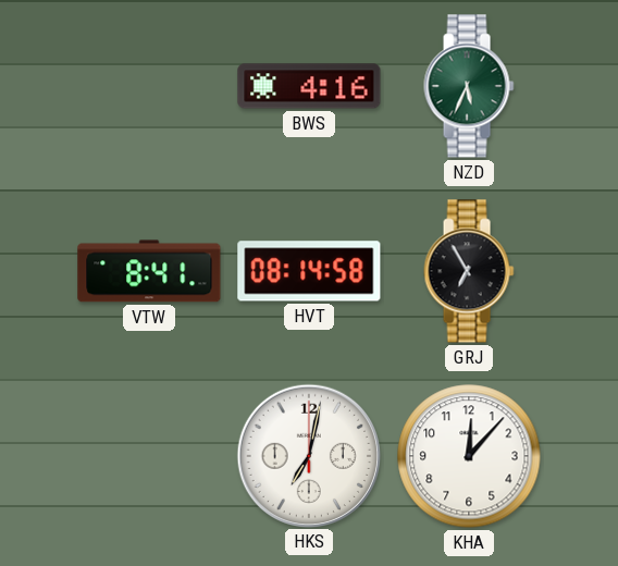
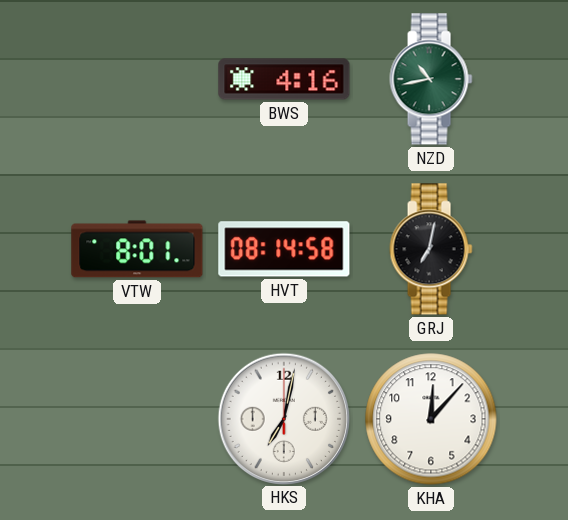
NZD: 5:34 -> 10:43
VTW: 8:41 -> 8:01
GRJ: 6:55 -> 7:02
